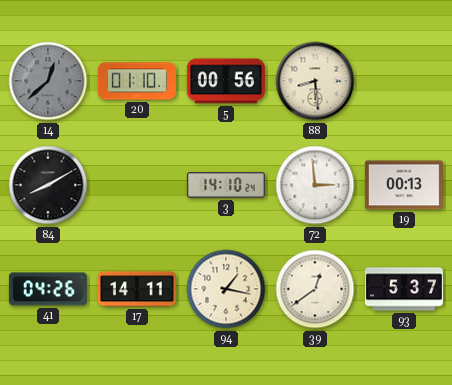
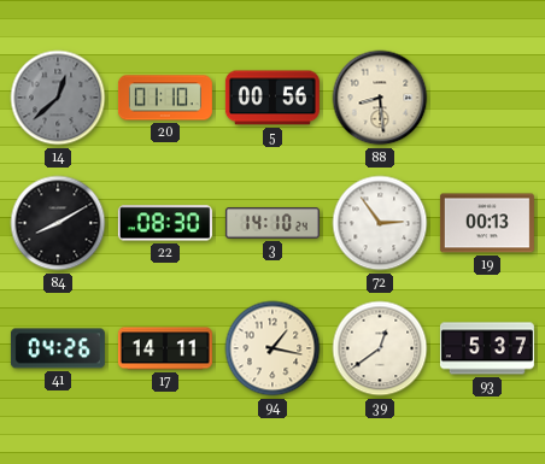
22: none -> 08:30
72: 2:59 -> 2:54
